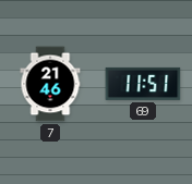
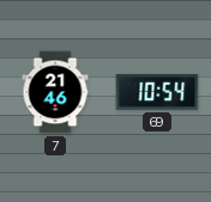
69: 11:51 -> 10:54
